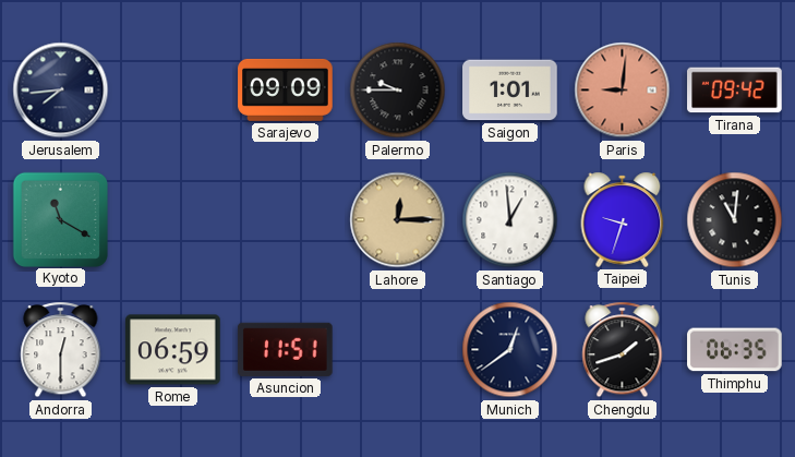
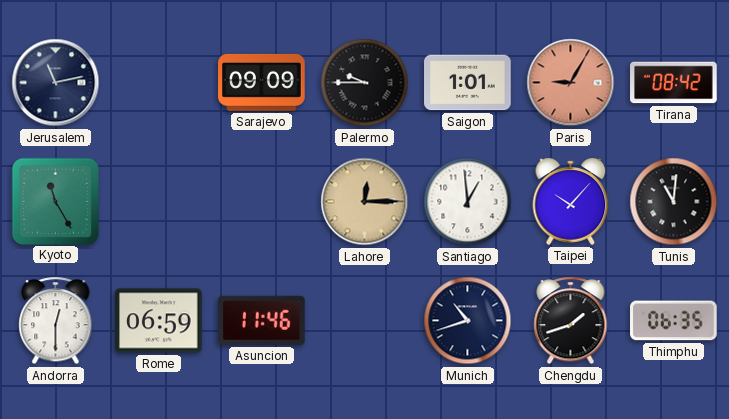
Jerusalem: 7:44 -> 11:13
Paris: 9:01 -> 9:05
Tirana: 09:42 -> 08:42
Kyoto: 11:20 -> 11:25
Taipei: 9:33 -> 10:07
Asuncion: 11:51 -> 11:46
Munich: 12:39 -> 10:42
